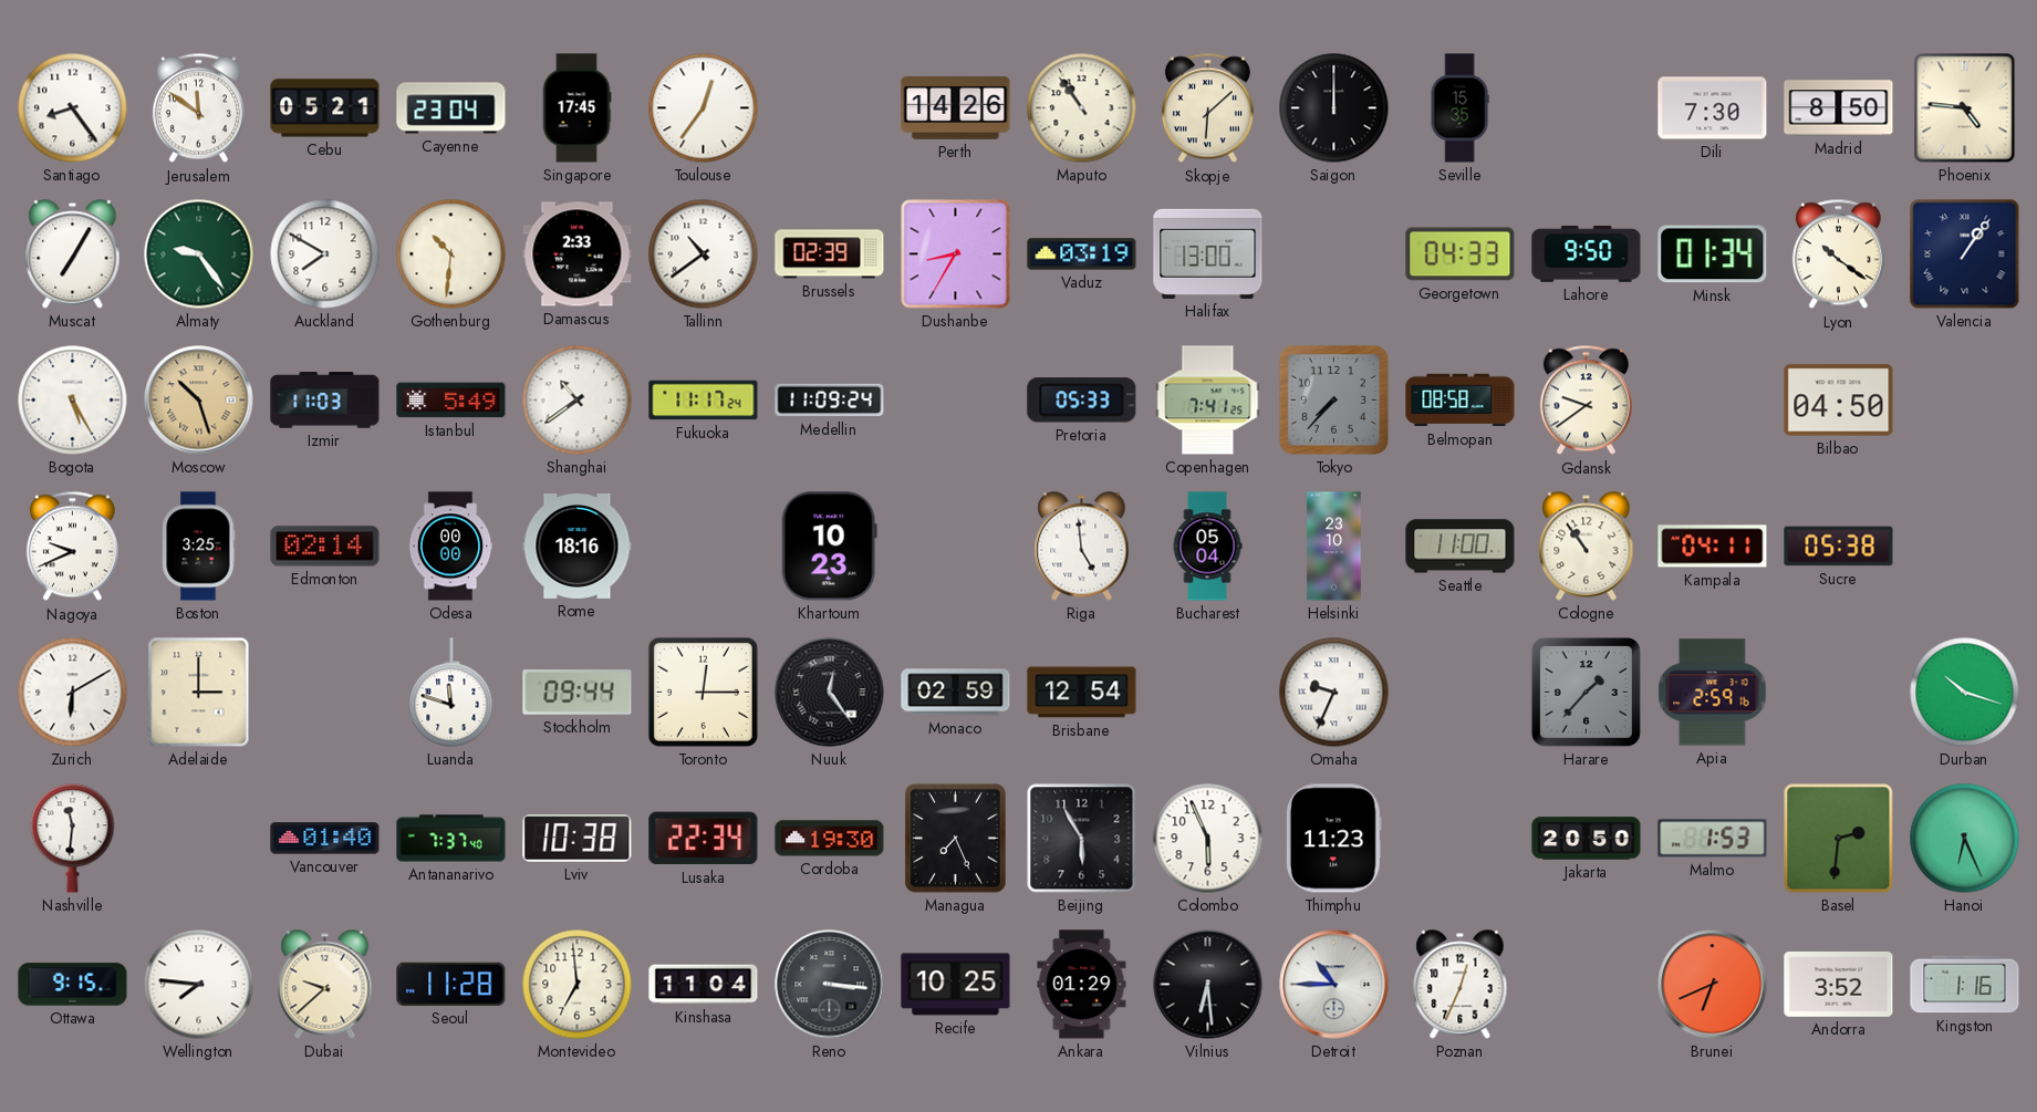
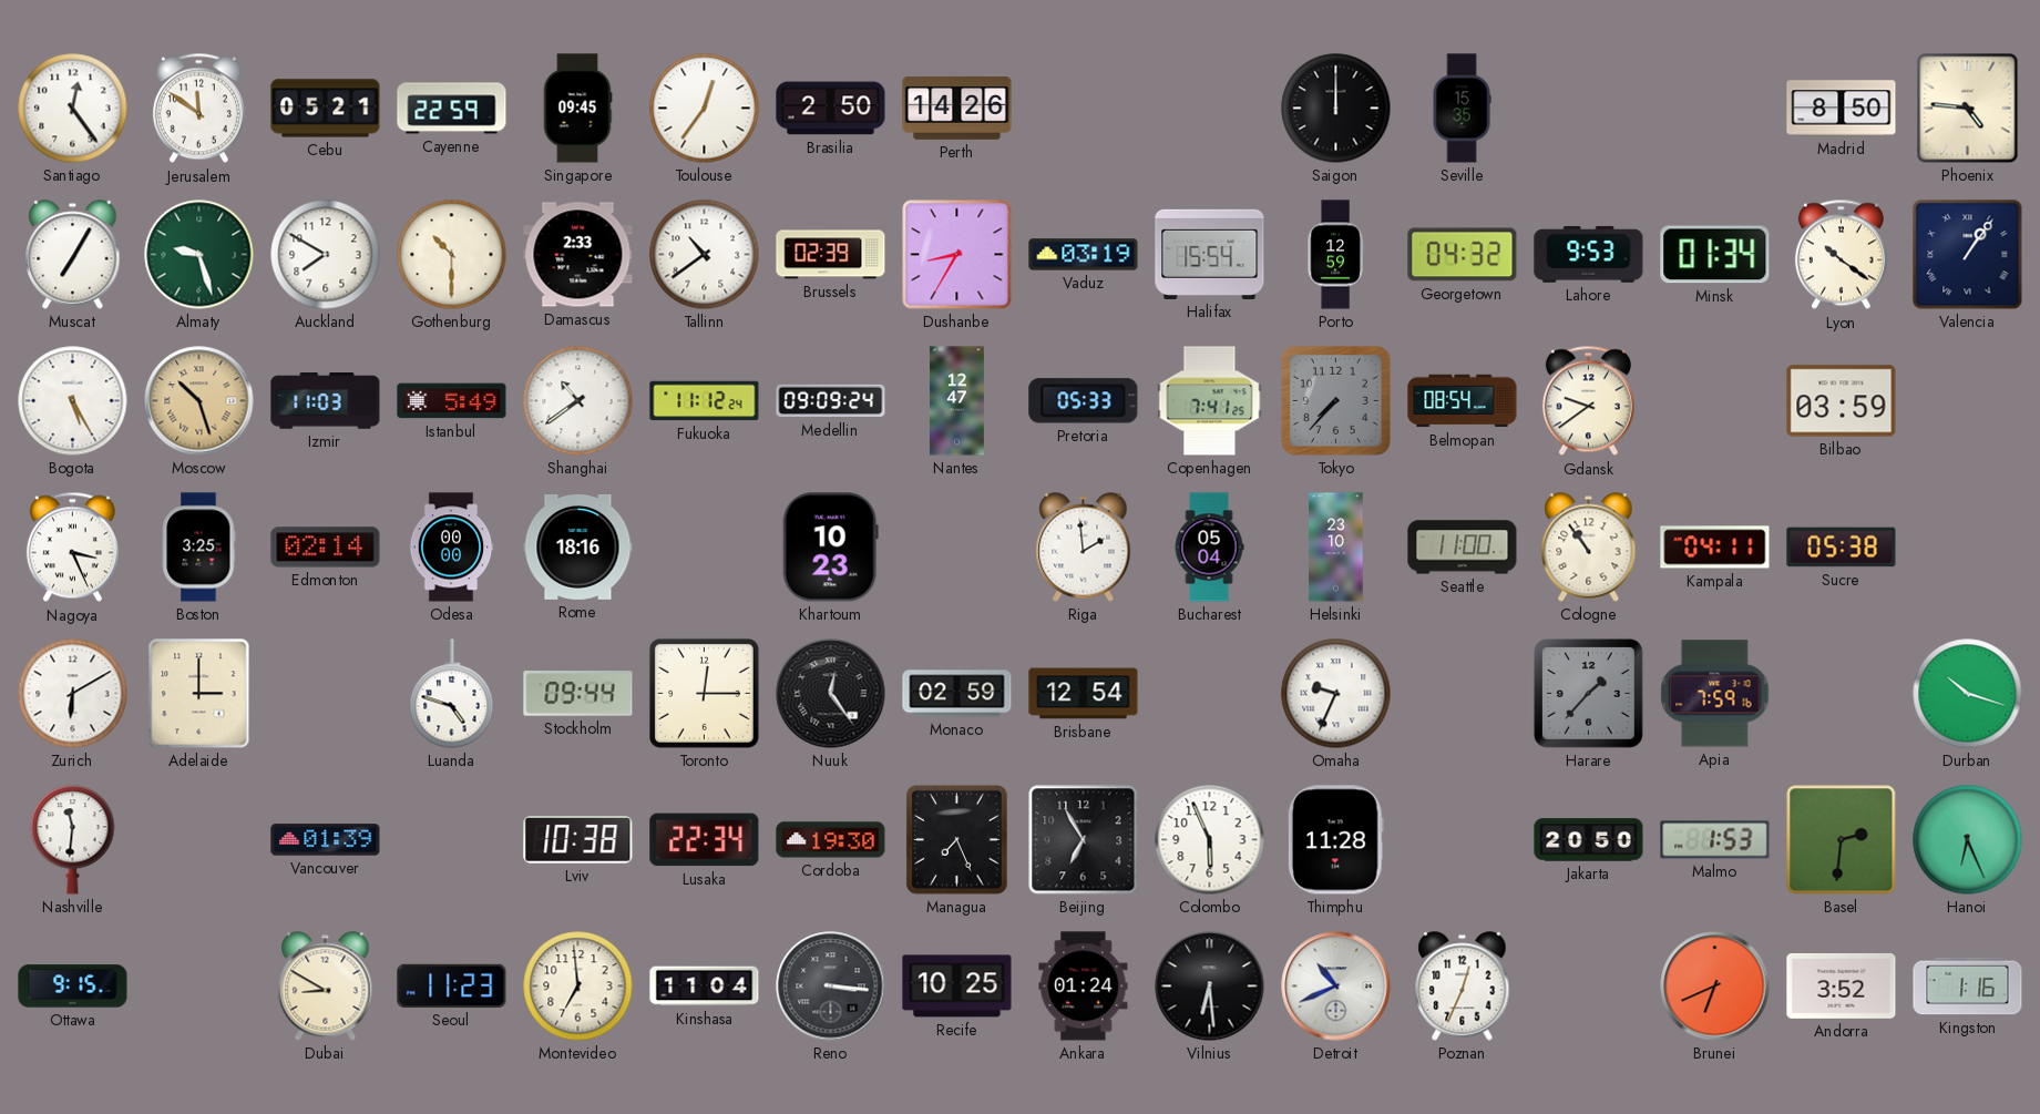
Santiago: 8:24 -> 12:24
Cayenne: 23:04 -> 22:59
Singapore: 17:45 -> 09:45
Brasilia: none -> 2:50
Maputo: 10:54 -> none
Skopje: 6:08 -> none
Dili: 7:30 -> none
Almaty: 9:24 -> 9:27
Gothenburg: 10:31 -> 10:30
Halifax: 13:00 -> 15:54
Porto: none -> 12:59
Georgetown: 04:33 -> 04:32
Lahore: 9:50 -> 9:53
Fukuoka: 11:17 -> 11:12
Medellin: 11:09 -> 09:09
Nantes: none -> 12:47
Belmopan: 08:58 -> 08:54
Bilbao: 04:50 -> 03:59
Nagoya: 9:41 -> 3:26
Riga: 4:59 -> 1:59
Luanda: 11:48 -> 4:48
Apia: 2:59 -> 7:59
Vancouver: 01:40 -> 01:39
Antananarivo: 7:37 -> none
Beijing: 5:55 -> 6:55
Thimphu: 11:23 -> 11:28
Wellington: 7:46 -> none
Dubai: 9:38 -> 8:50
Seoul: 11:28 -> 11:23
Ankara: 01:29 -> 01:24
Detroit: 10:45 -> 10:41
